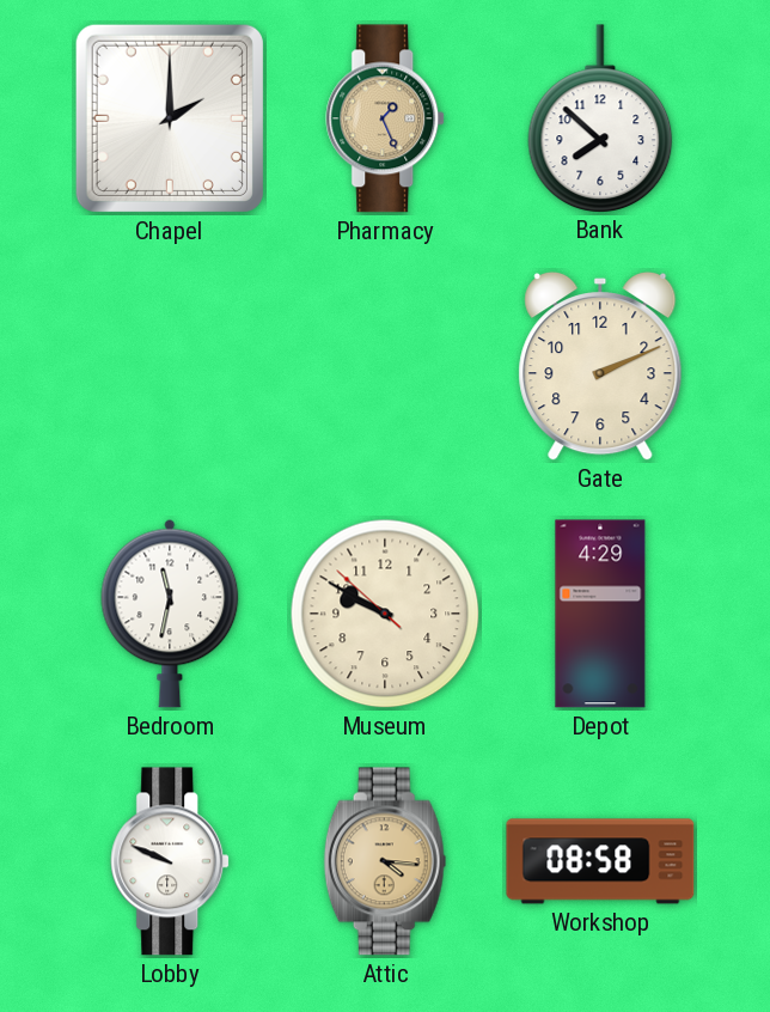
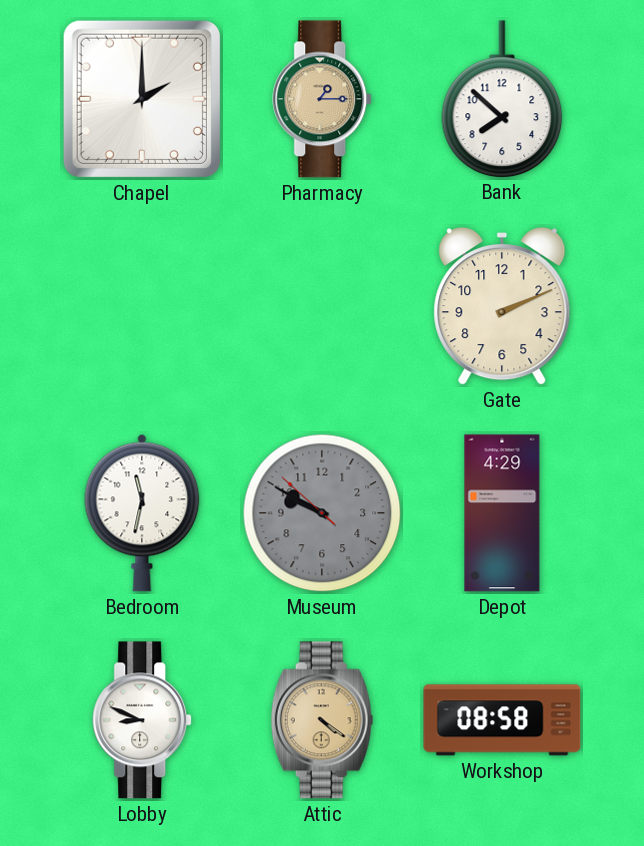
Pharmacy: 1:26 -> 1:15
Museum dial: cream -> grey
Lobby: 9:49 -> 8:49
Attic: 4:16 -> 4:21
